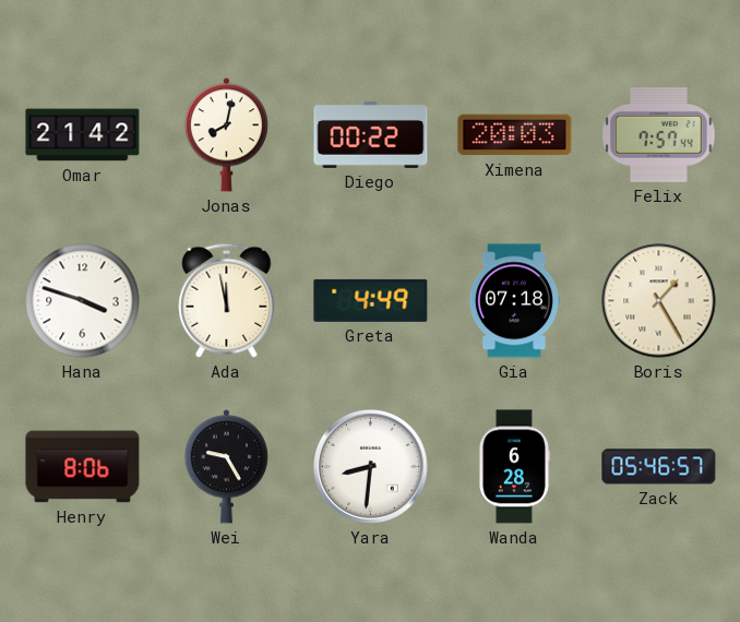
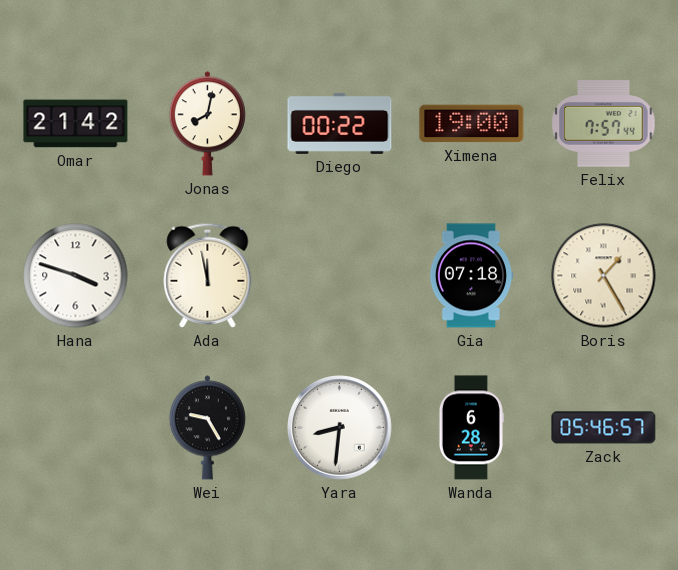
Ximena: 20:03 -> 19:00
Greta: 4:49 -> none
Henry: 8:06 -> none
